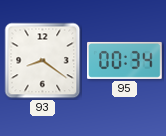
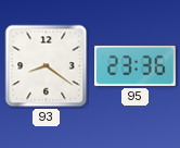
95: 00:34 -> 23:36
